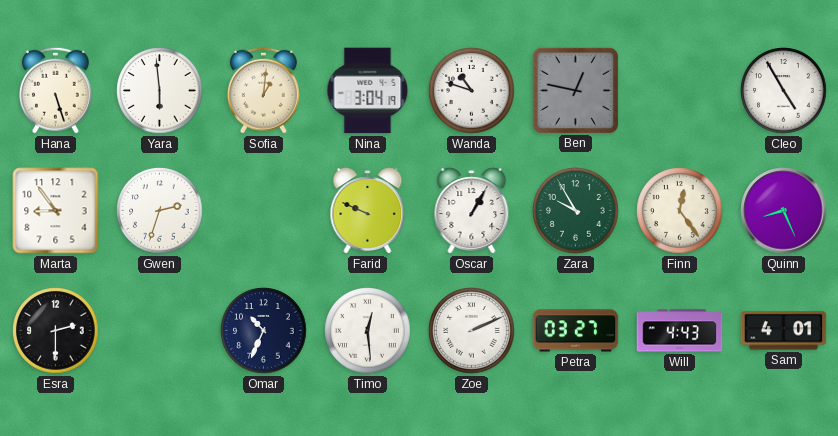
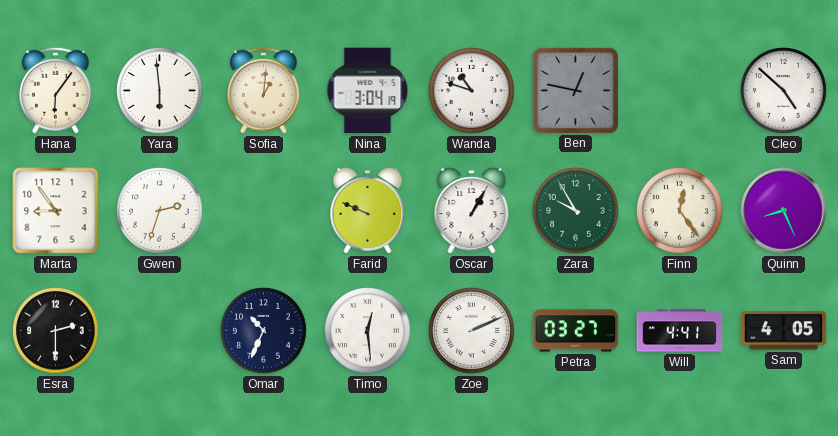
Hana: 5:27 -> 6:06
Cleo: 4:55 -> 4:52
Will: 4:43 -> 4:41
Sam: 4:01 -> 4:05
